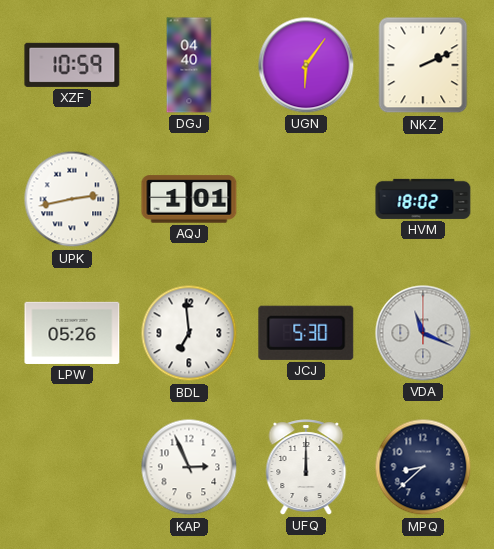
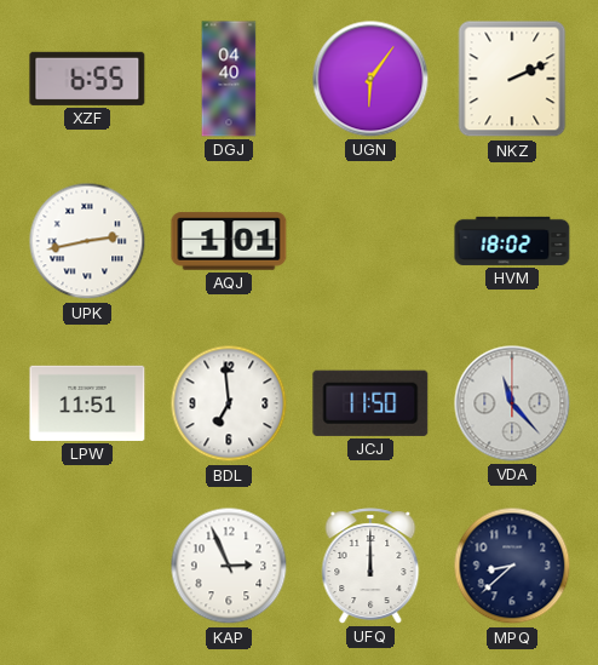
XZF: 10:59 -> 6:55
LPW: 05:26 -> 11:51
JCJ: 5:30 -> 11:50
VDA: 11:19 -> 11:23
